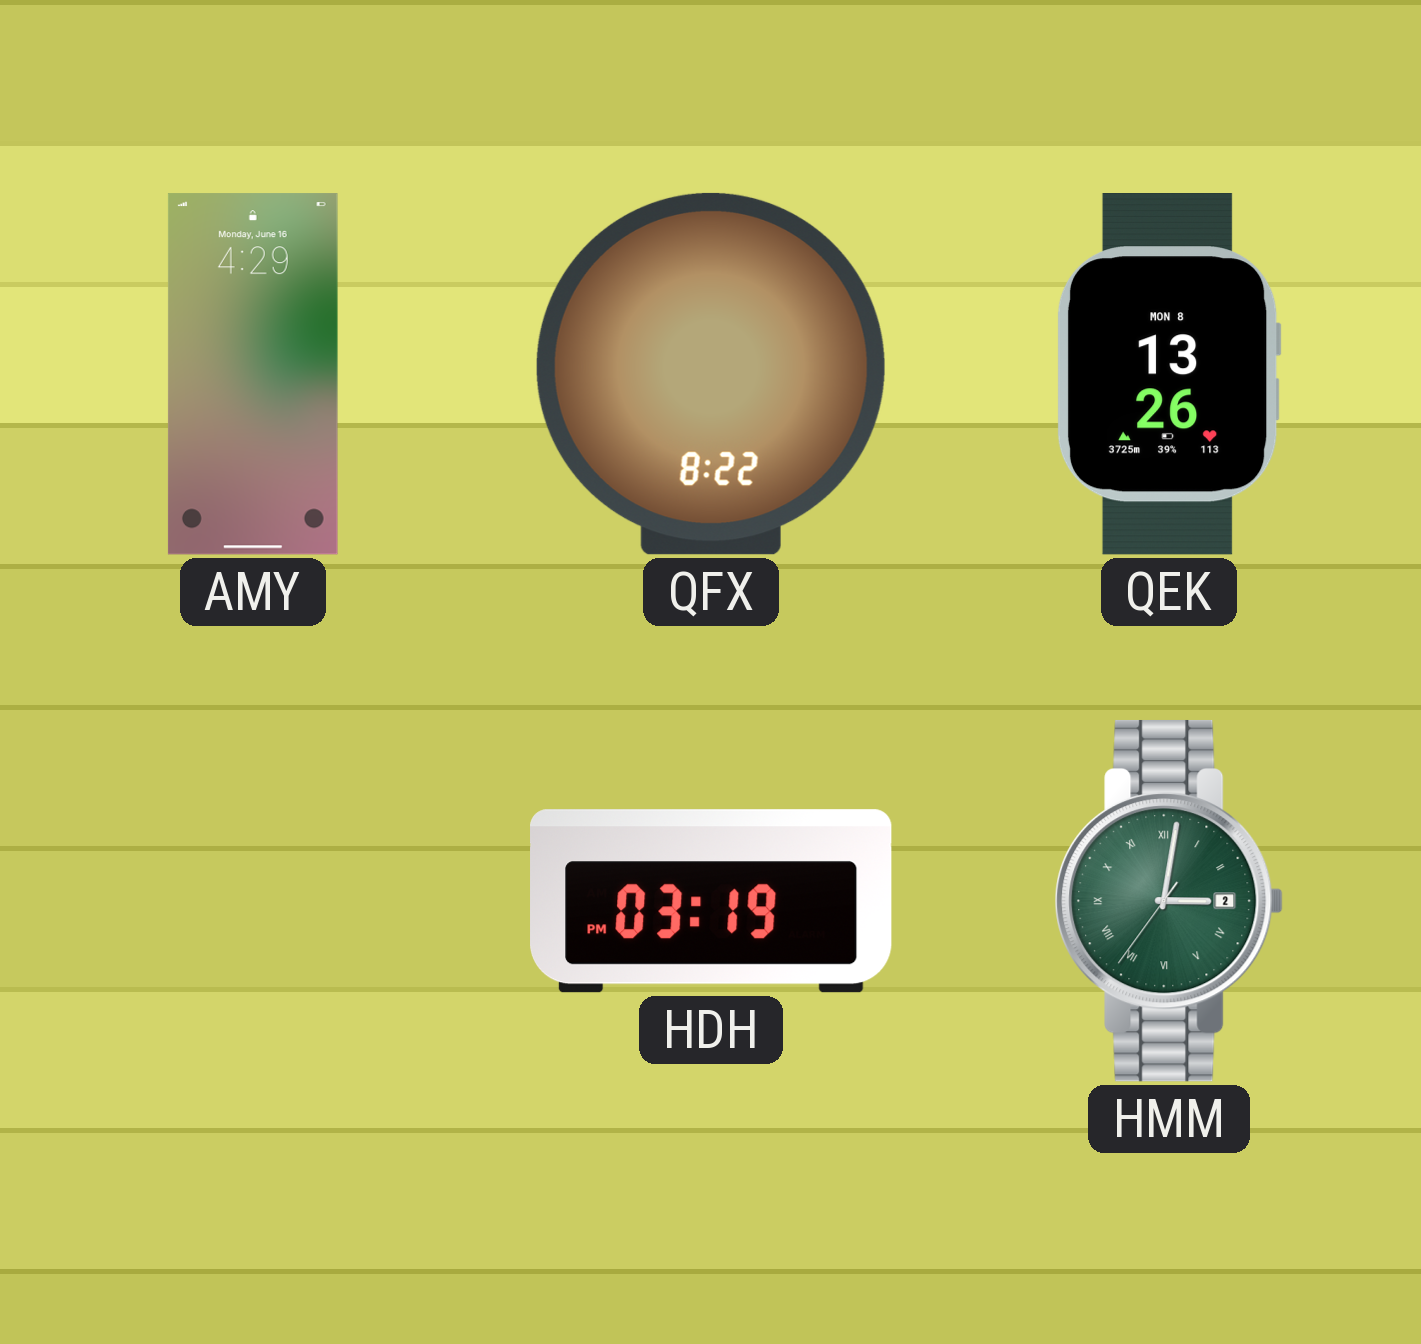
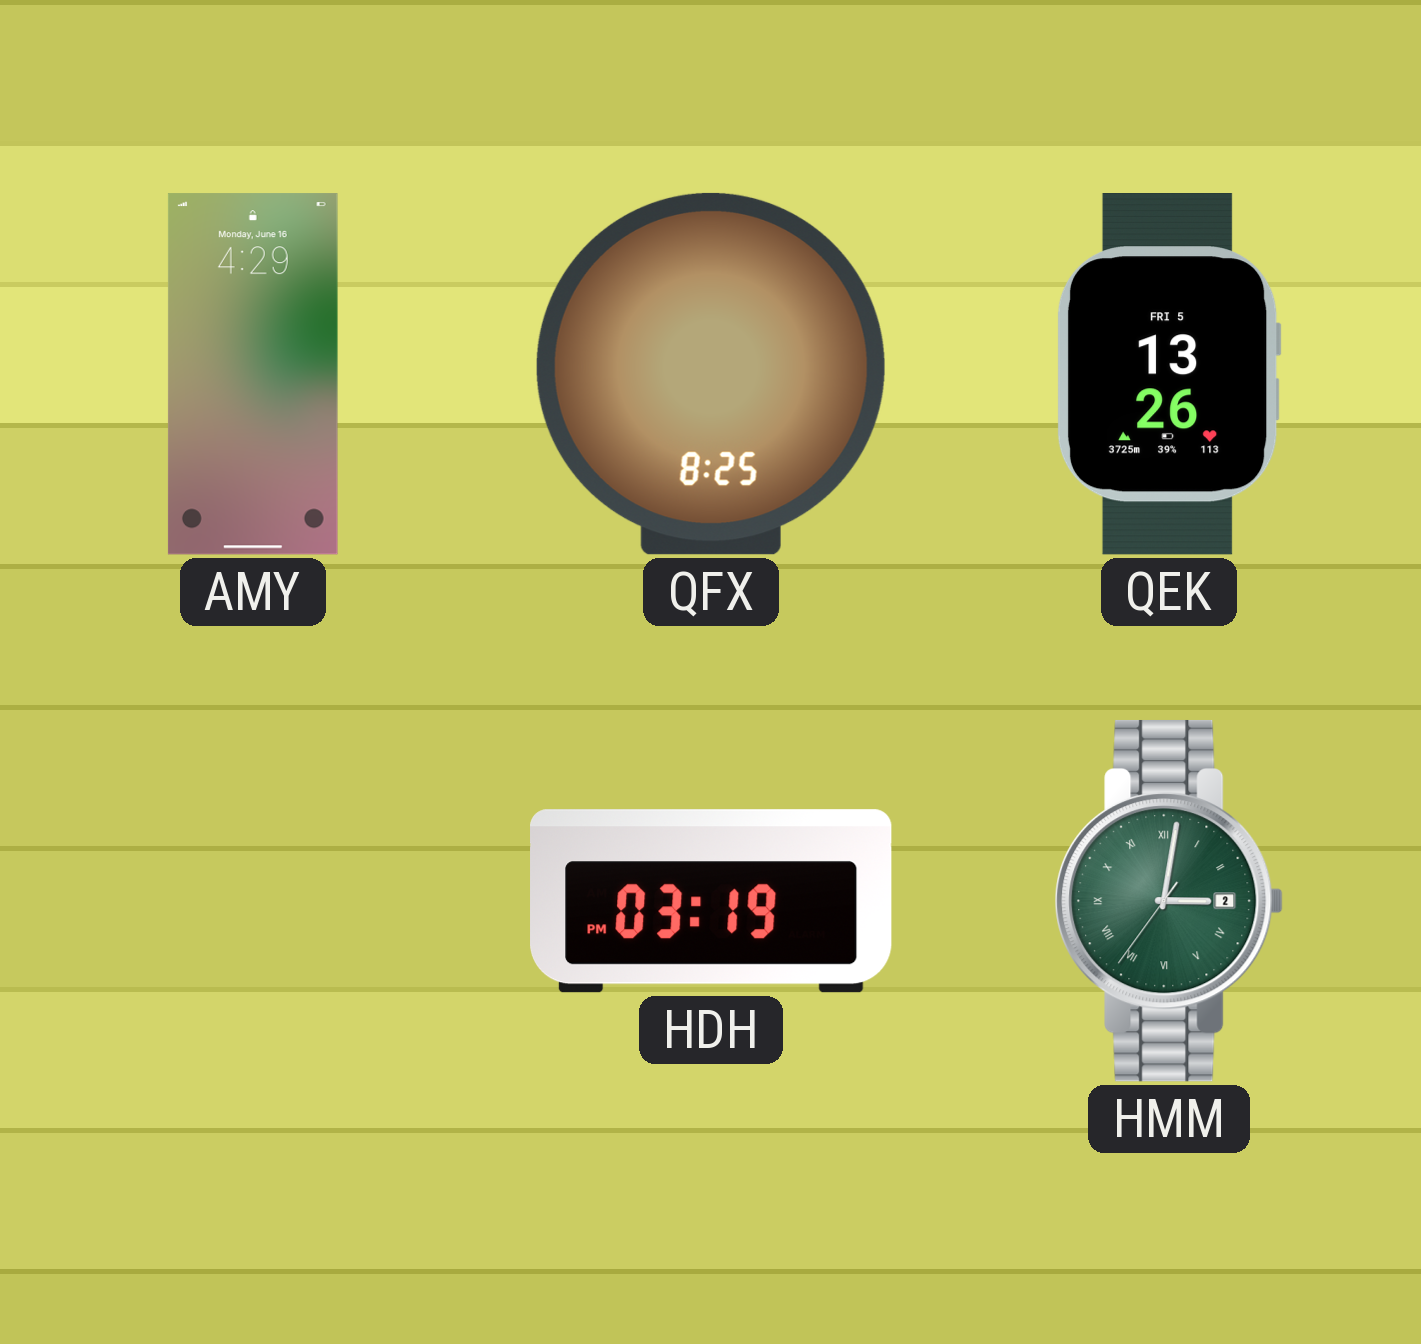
QFX: 8:22 -> 8:25
QEK date: MON 8 -> FRI 5
